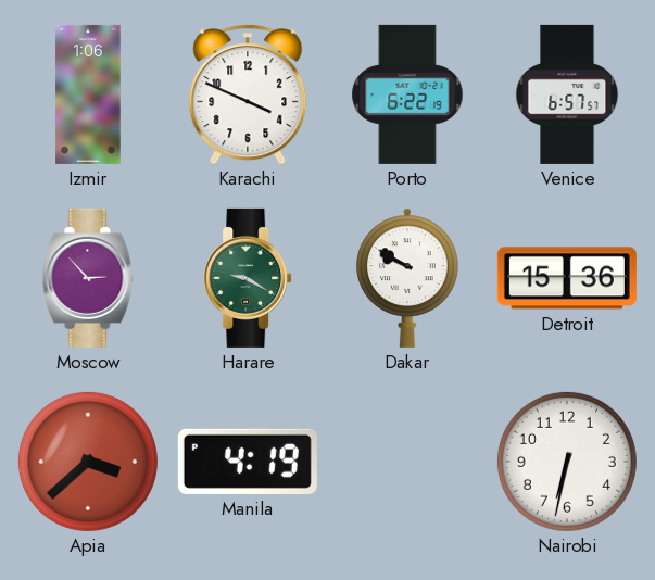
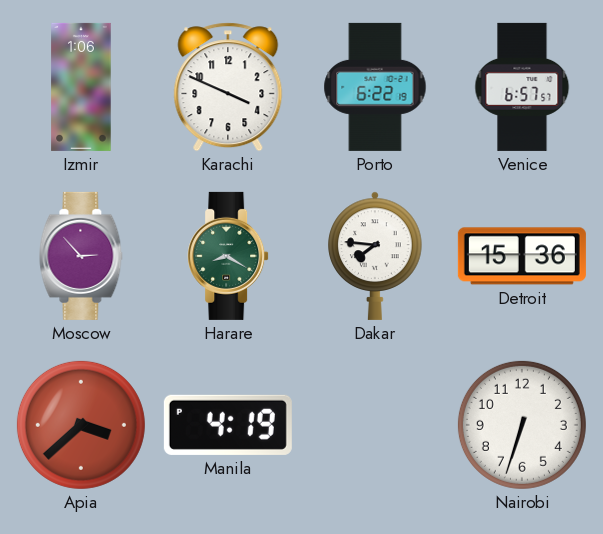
Harare: 9:20 -> 8:20
Dakar: 9:50 -> 7:46
Nairobi: 6:32 -> 6:33
